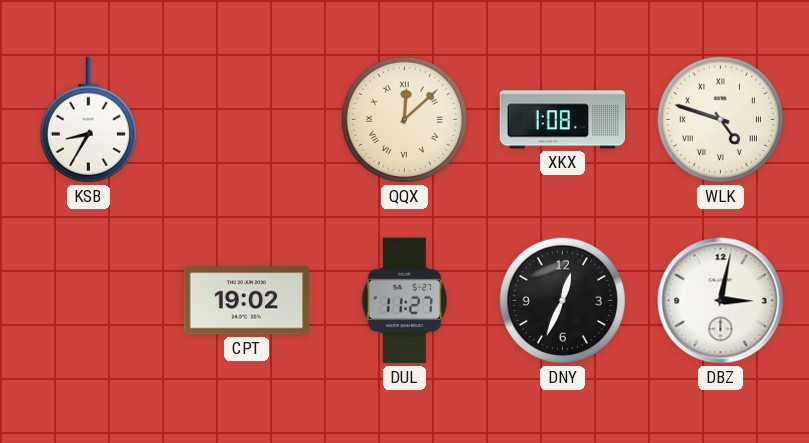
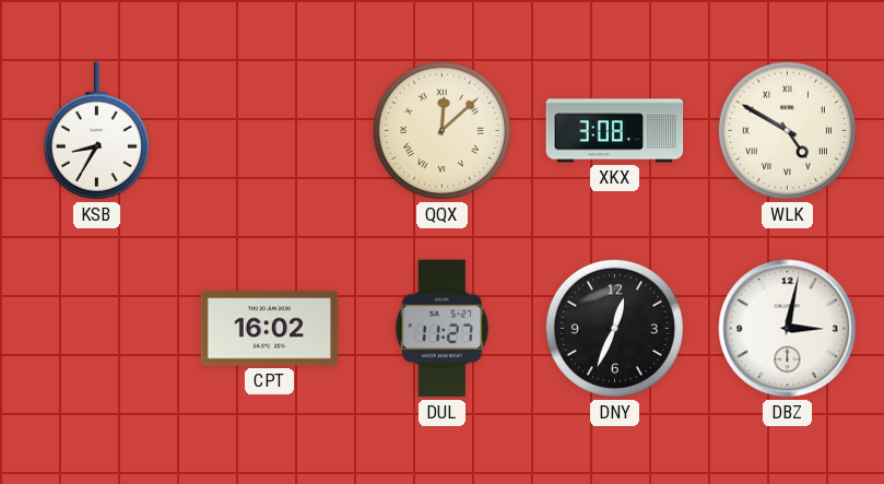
XKX: 1:08 -> 3:08
WLK: 4:48 -> 4:50
CPT: 19:02 -> 16:02
